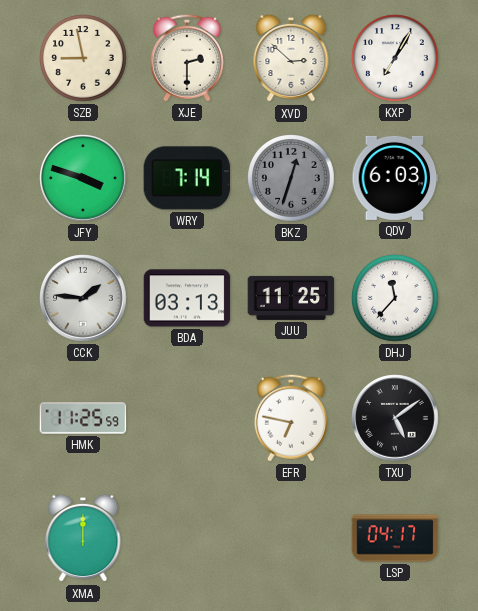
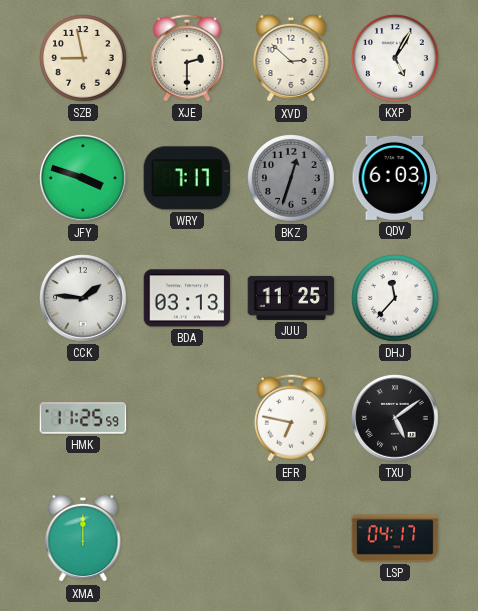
KXP: 7:05 -> 5:05
WRY: 7:14 -> 7:17
